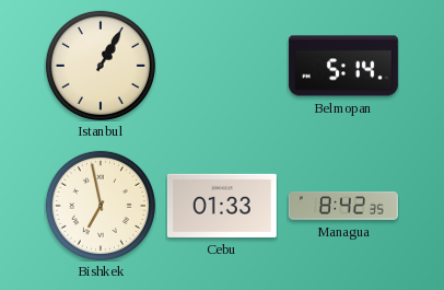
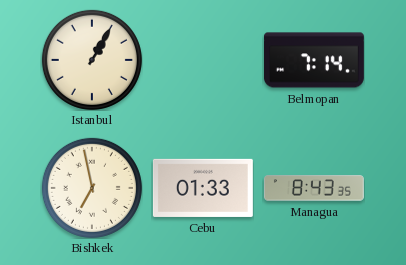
Belmopan: 5:14 -> 7:14
Managua: 8:42 -> 8:43
